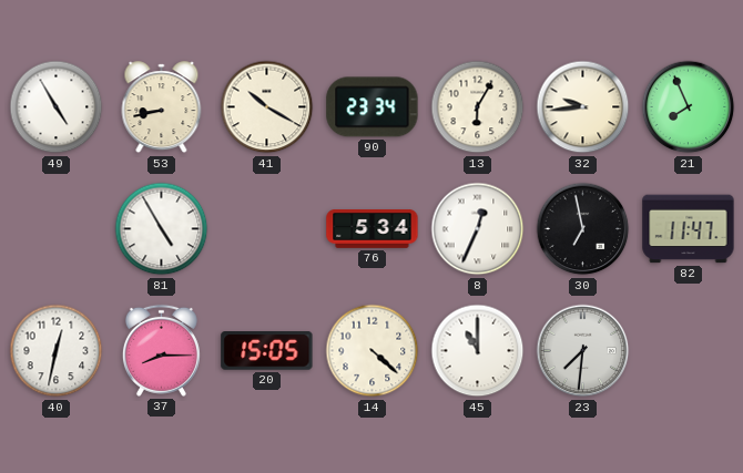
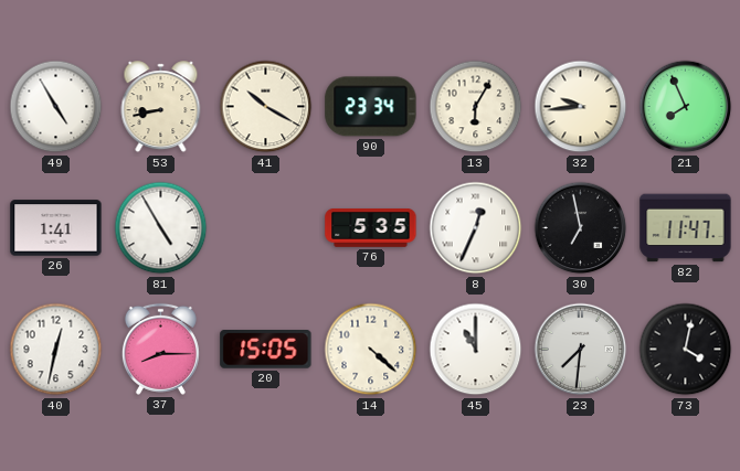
26: none -> 1:41
76: 5:34 -> 5:35
73: none -> 4:02
